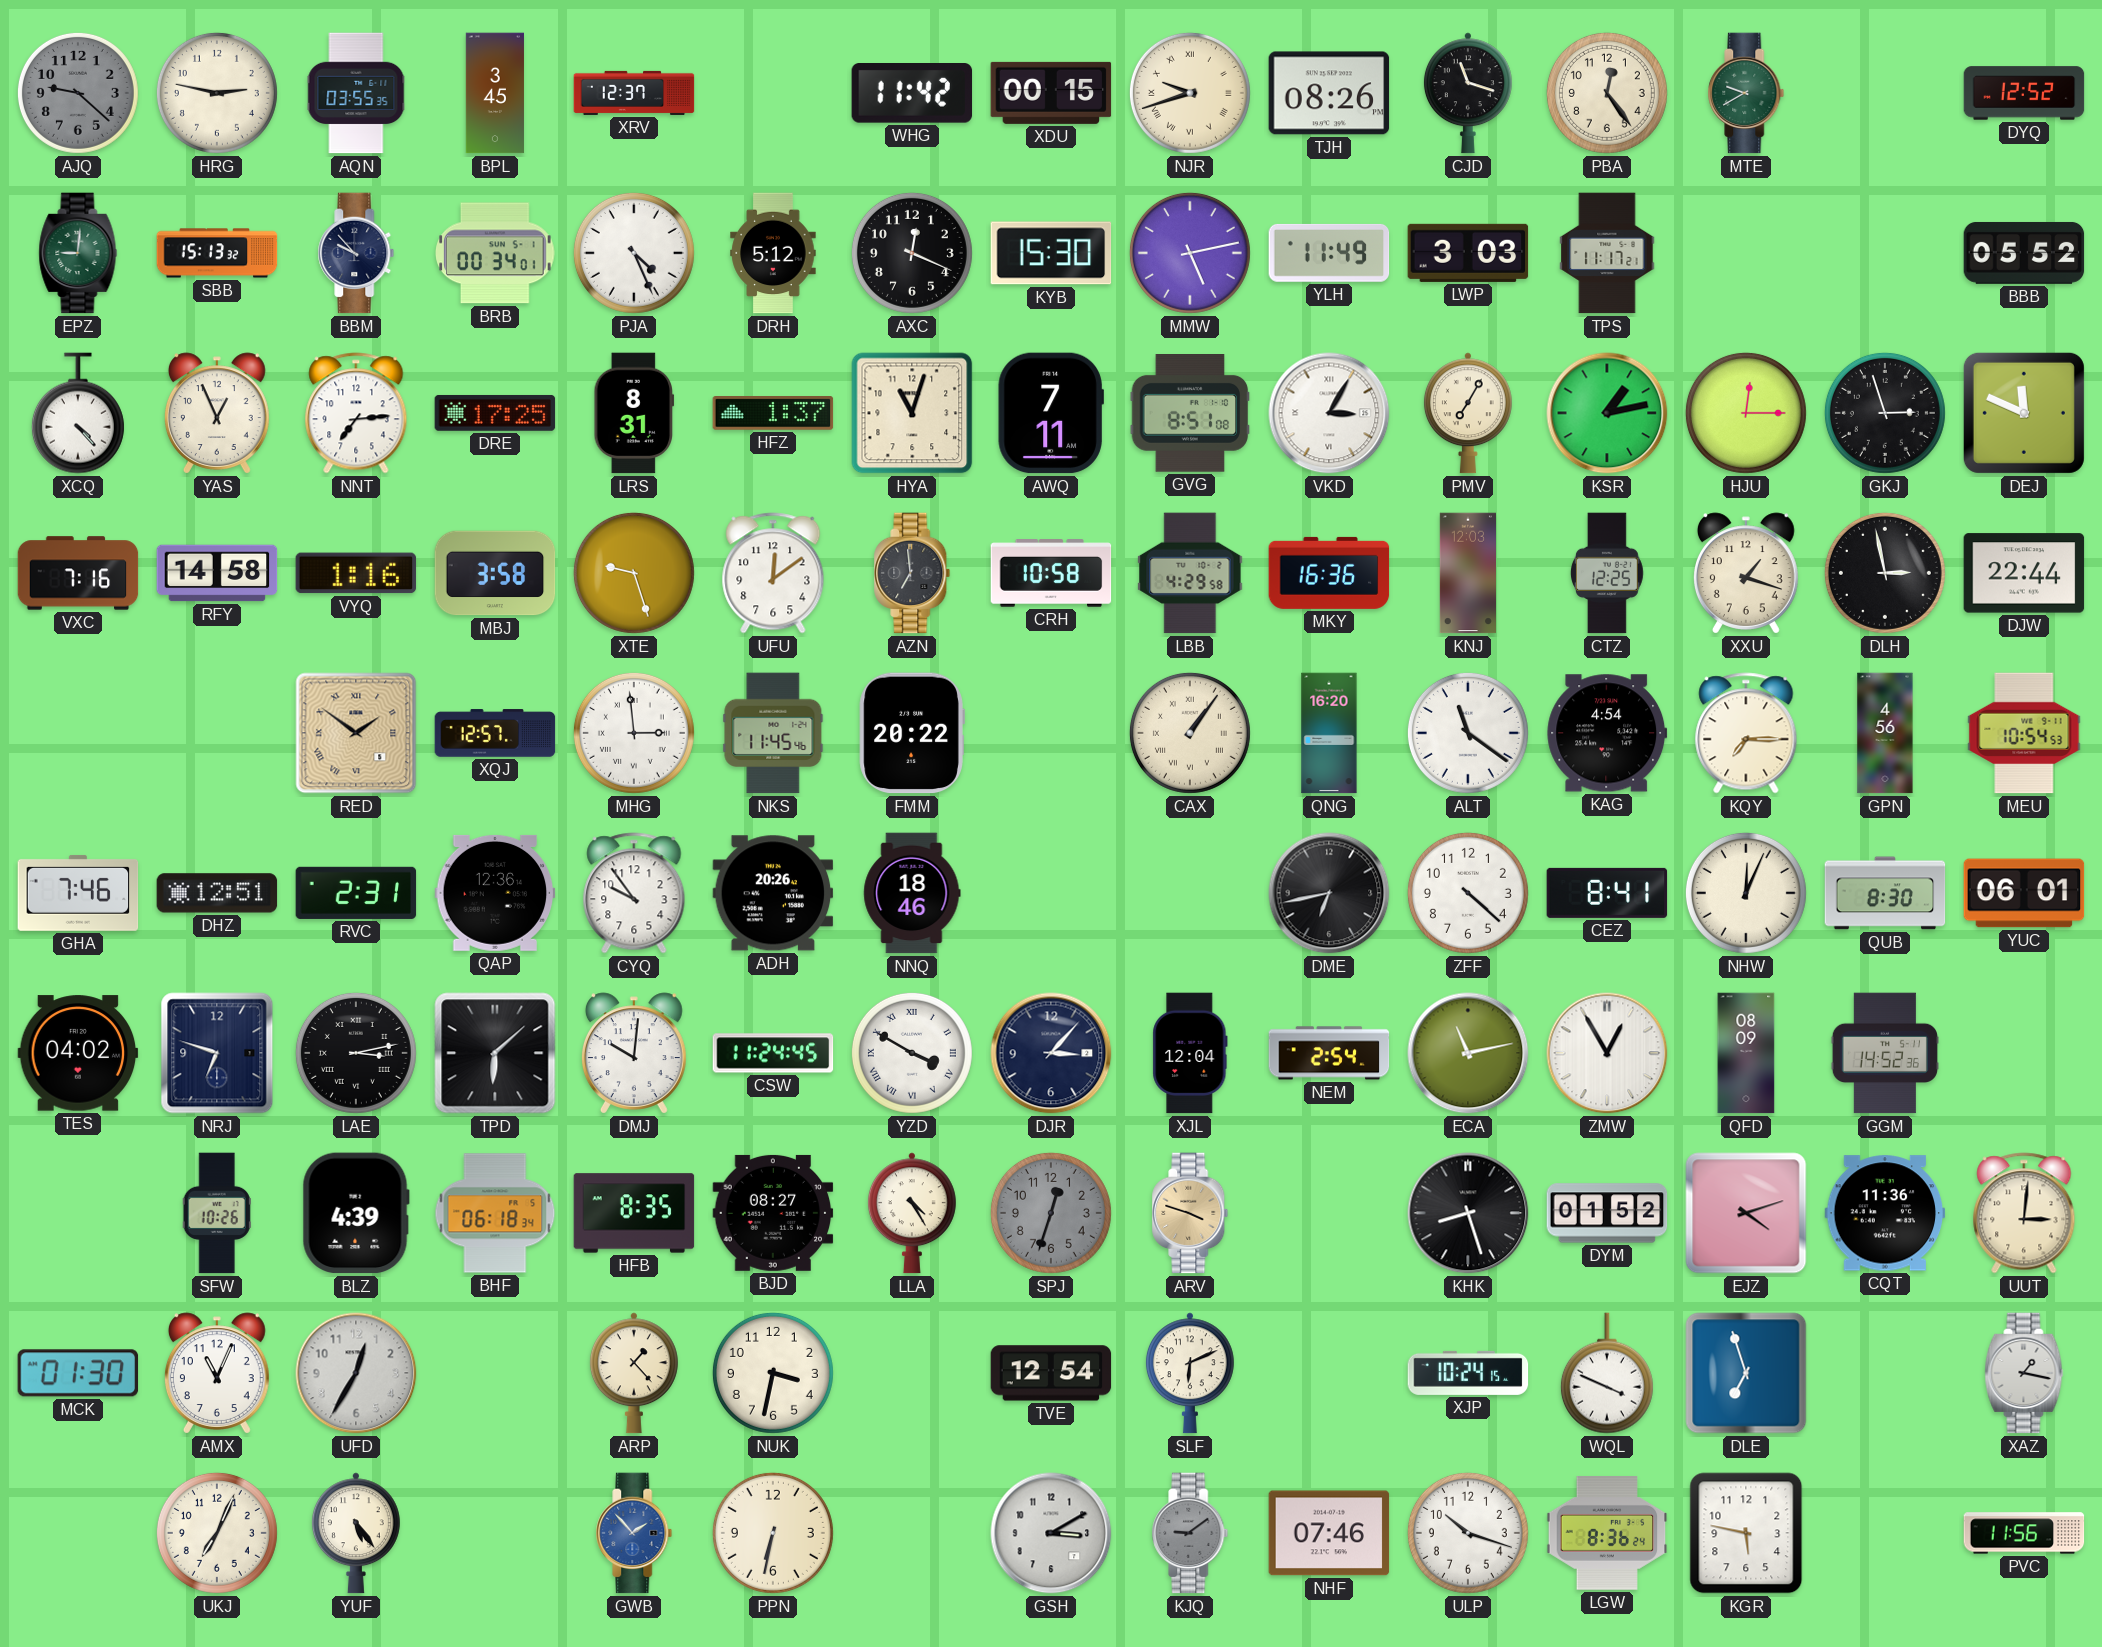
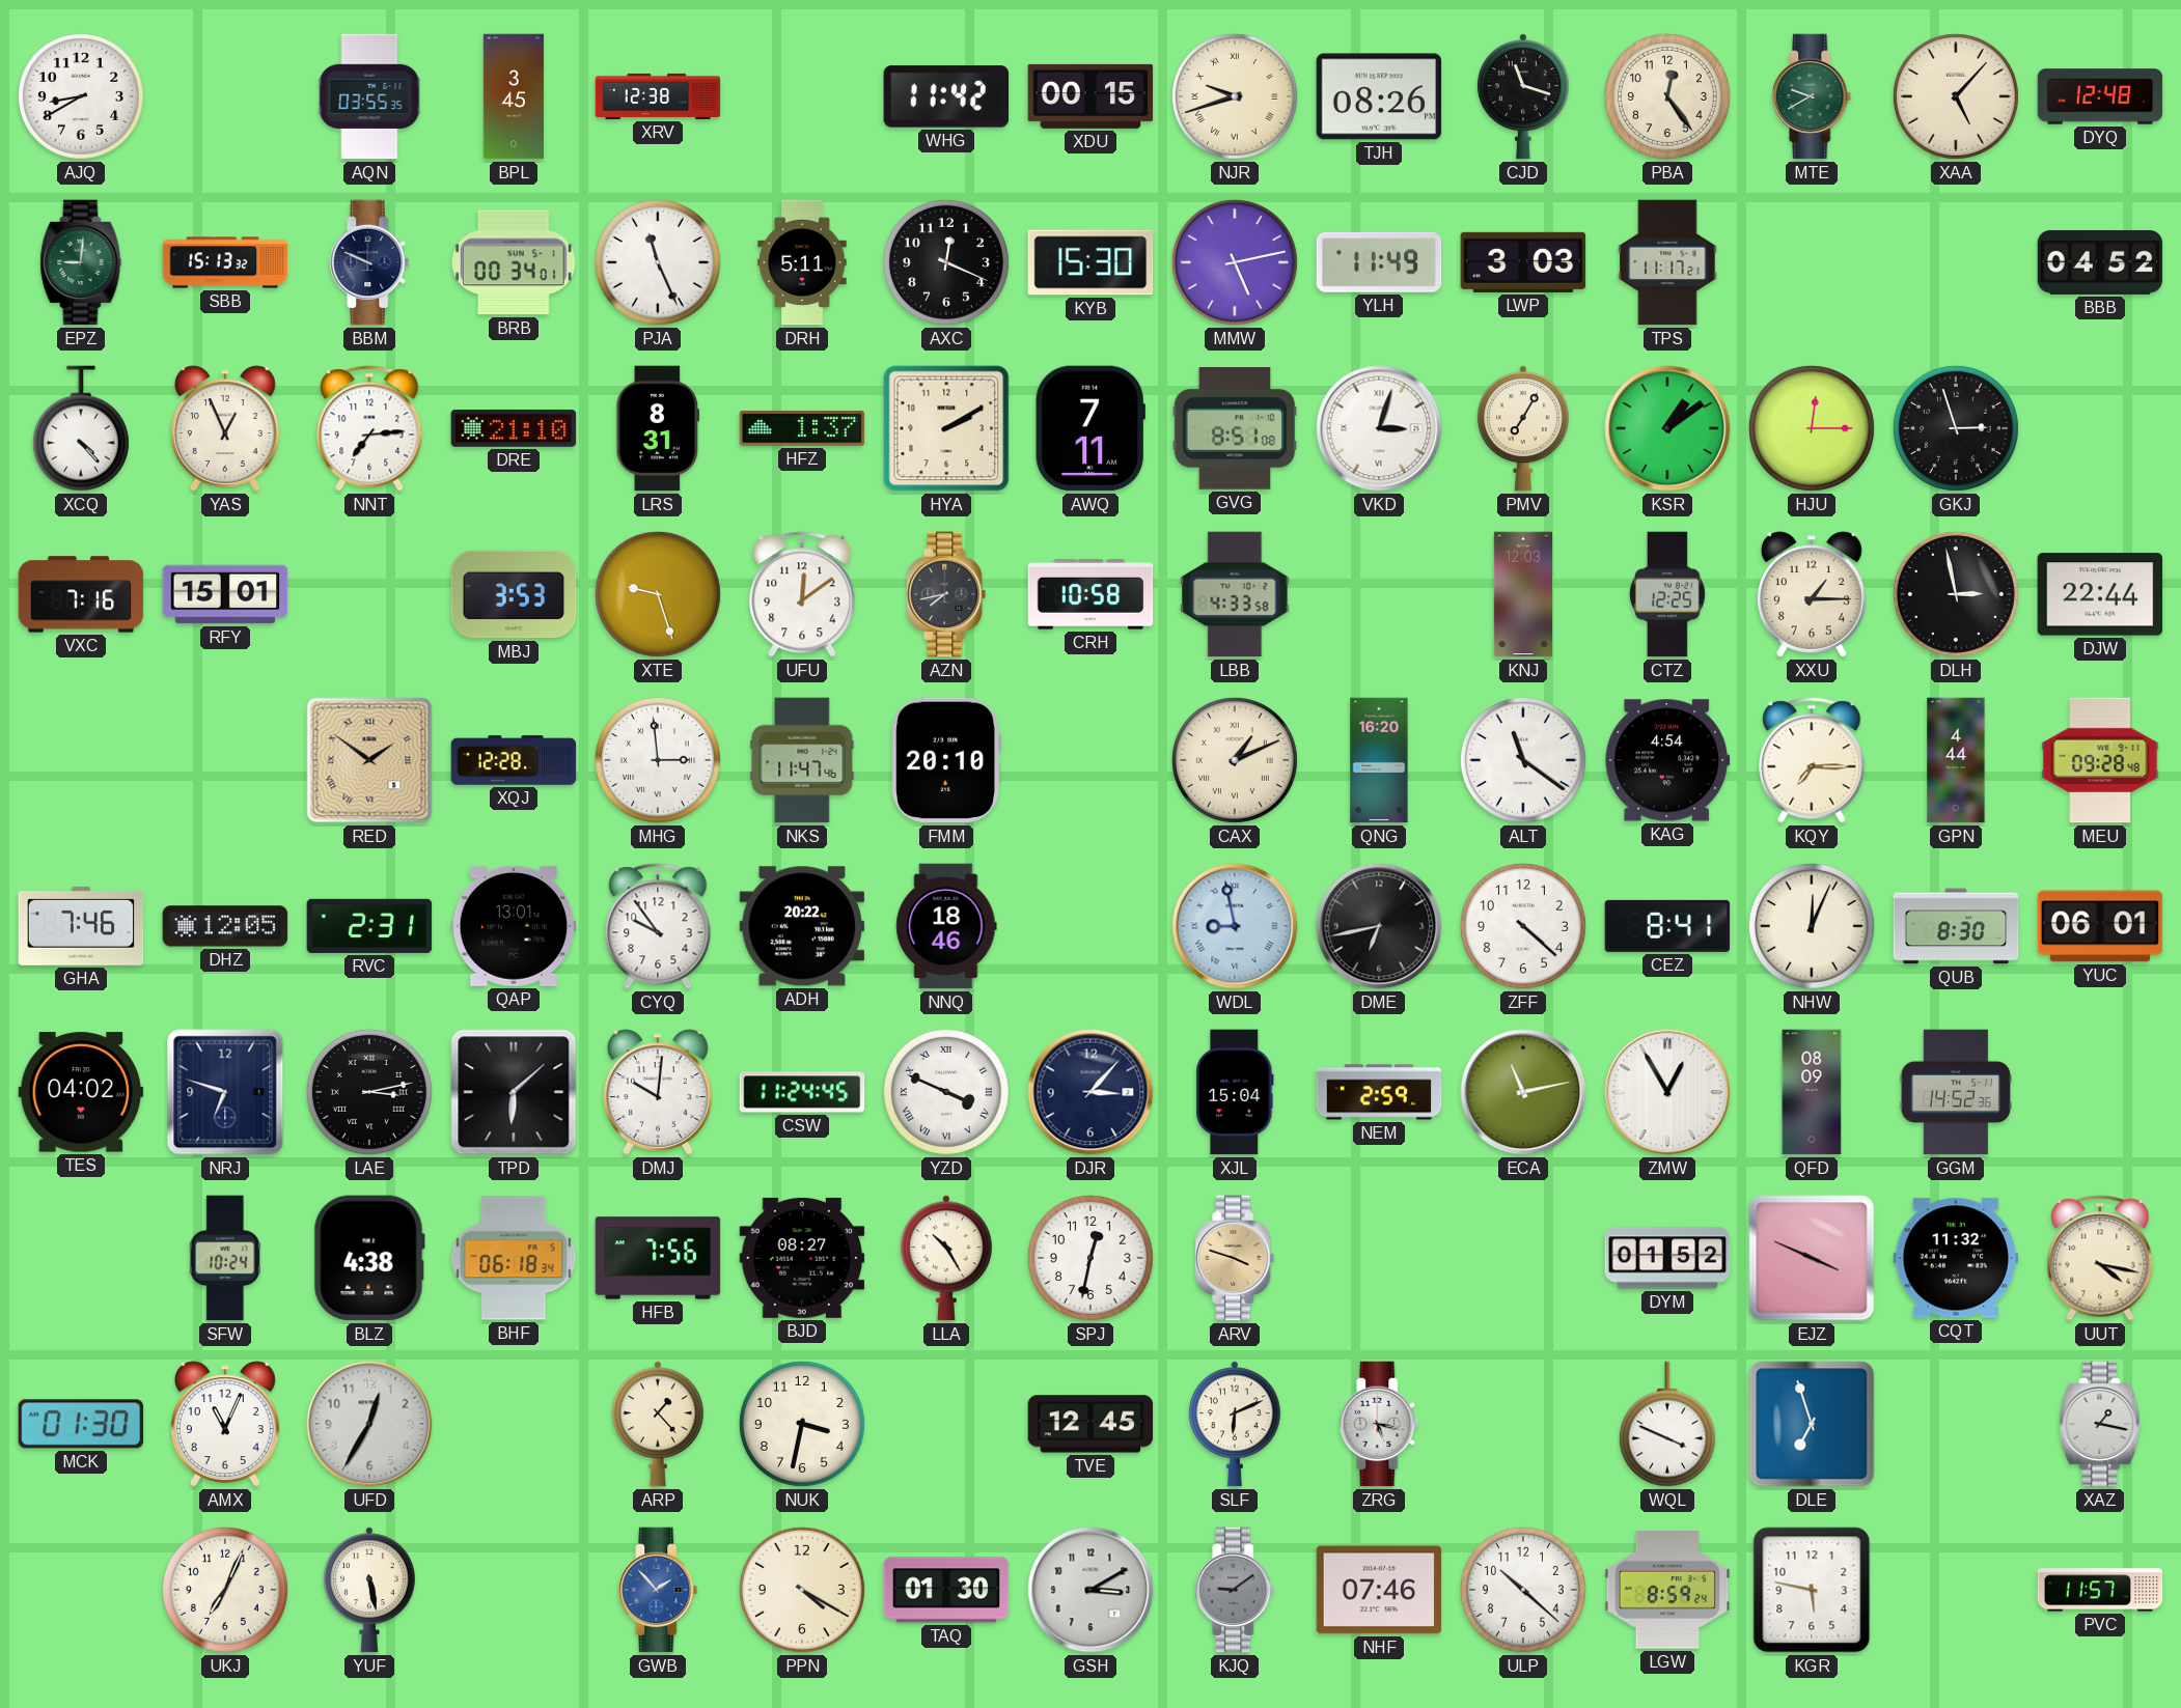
AJQ: 9:22 -> 8:40
AJQ dial: grey -> white
HRG: 2:47 -> none
XRV: 12:37 -> 12:38
XAA: none -> 5:07
DYQ: 12:52 -> 12:48
BBM: 9:53 -> 9:49
PJA: 4:26 -> 11:26
DRH: 5:12 -> 5:11
BBB: 05:52 -> 04:52
DRE: 17:25 -> 21:10
HYA: 11:03 -> 2:10
VKD: 3:05 -> 3:03
KSR: 1:13 -> 1:09
DEJ: 11:49 -> none
RFY: 14:58 -> 15:01
VYQ: 1:16 -> none
MBJ: 3:58 -> 3:53
AZN: 6:59 -> 7:43
LBB: 4:29 -> 4:33
MKY: 16:36 -> none
XXU: 1:18 -> 1:15
XQJ: 12:57 -> 12:28
NKS: 11:45 -> 11:47
FMM: 20:22 -> 20:10
CAX: 1:06 -> 1:11
GPN: 4:56 -> 4:44
MEU: 10:54 -> 09:28
DHZ: 12:51 -> 12:05
QAP: 12:36 -> 13:01
ADH: 20:26 -> 20:22
WDL: none -> 8:58
YZD: 3:50 -> 3:49
XJL: 12:04 -> 15:04
NEM: 2:54 -> 2:59
SFW: 10:26 -> 10:24
BLZ: 4:39 -> 4:38
HFB: 8:35 -> 7:56
LLA: 4:25 -> 10:25
SPJ: 12:33 -> 12:32
SPJ dial: grey -> white
KHK: 8:27 -> none
EJZ: 4:12 -> 3:49
CQT: 11:36 -> 11:32
UUT: 3:01 -> 4:17
TVE: 12:54 -> 12:45
ZRG: none -> 5:17
XJP: 10:24 -> none
YUF: 5:24 -> 5:28
PPN: 6:32 -> 4:20
TAQ: none -> 01:30
ULP: 10:18 -> 10:22
LGW: 8:36 -> 8:59
PVC: 11:56 -> 11:57
